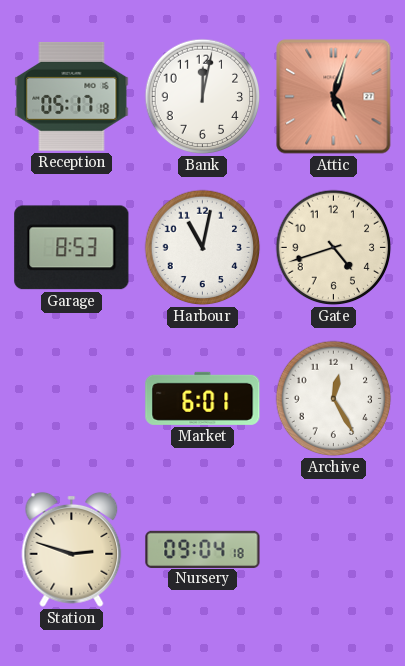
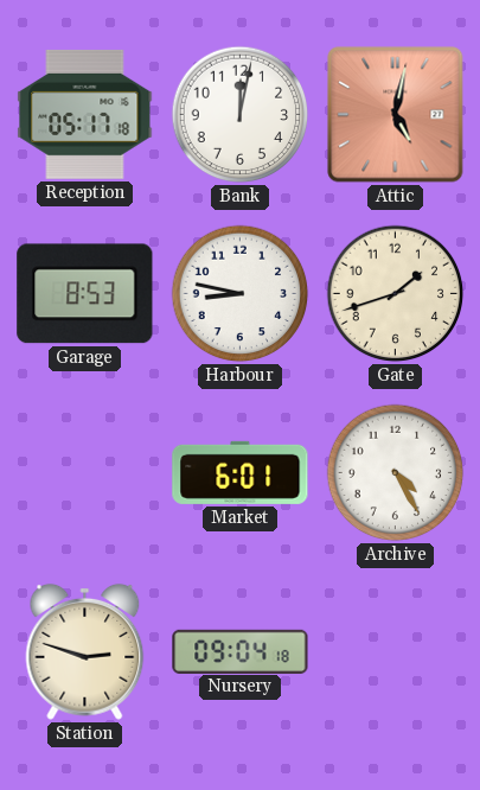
Attic: 5:03 -> 5:02
Harbour: 11:02 -> 8:47
Gate: 4:42 -> 1:42
Archive: 12:25 -> 4:25
